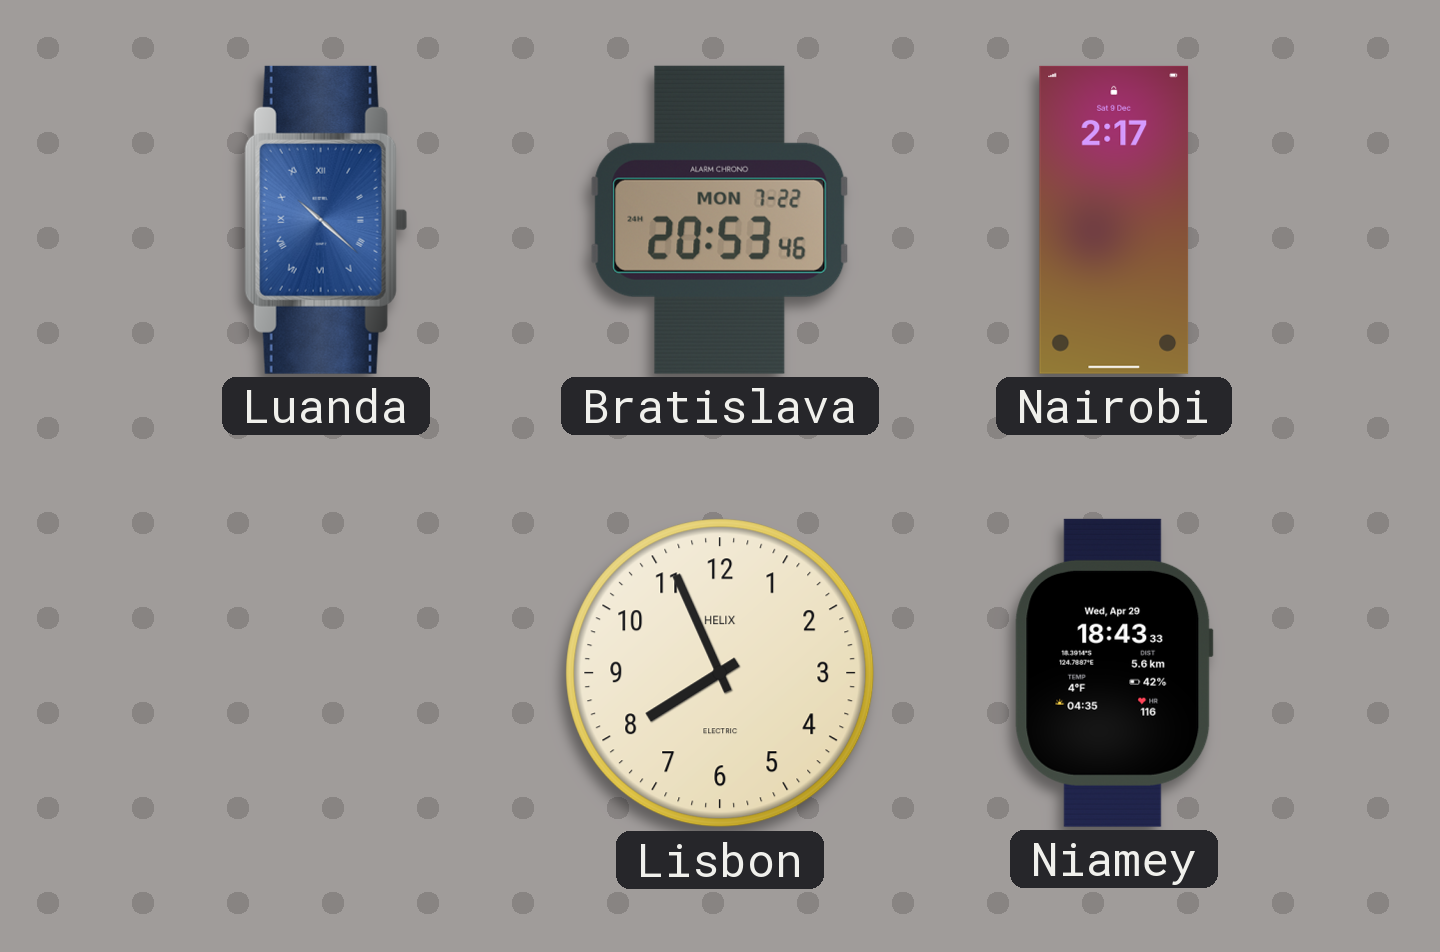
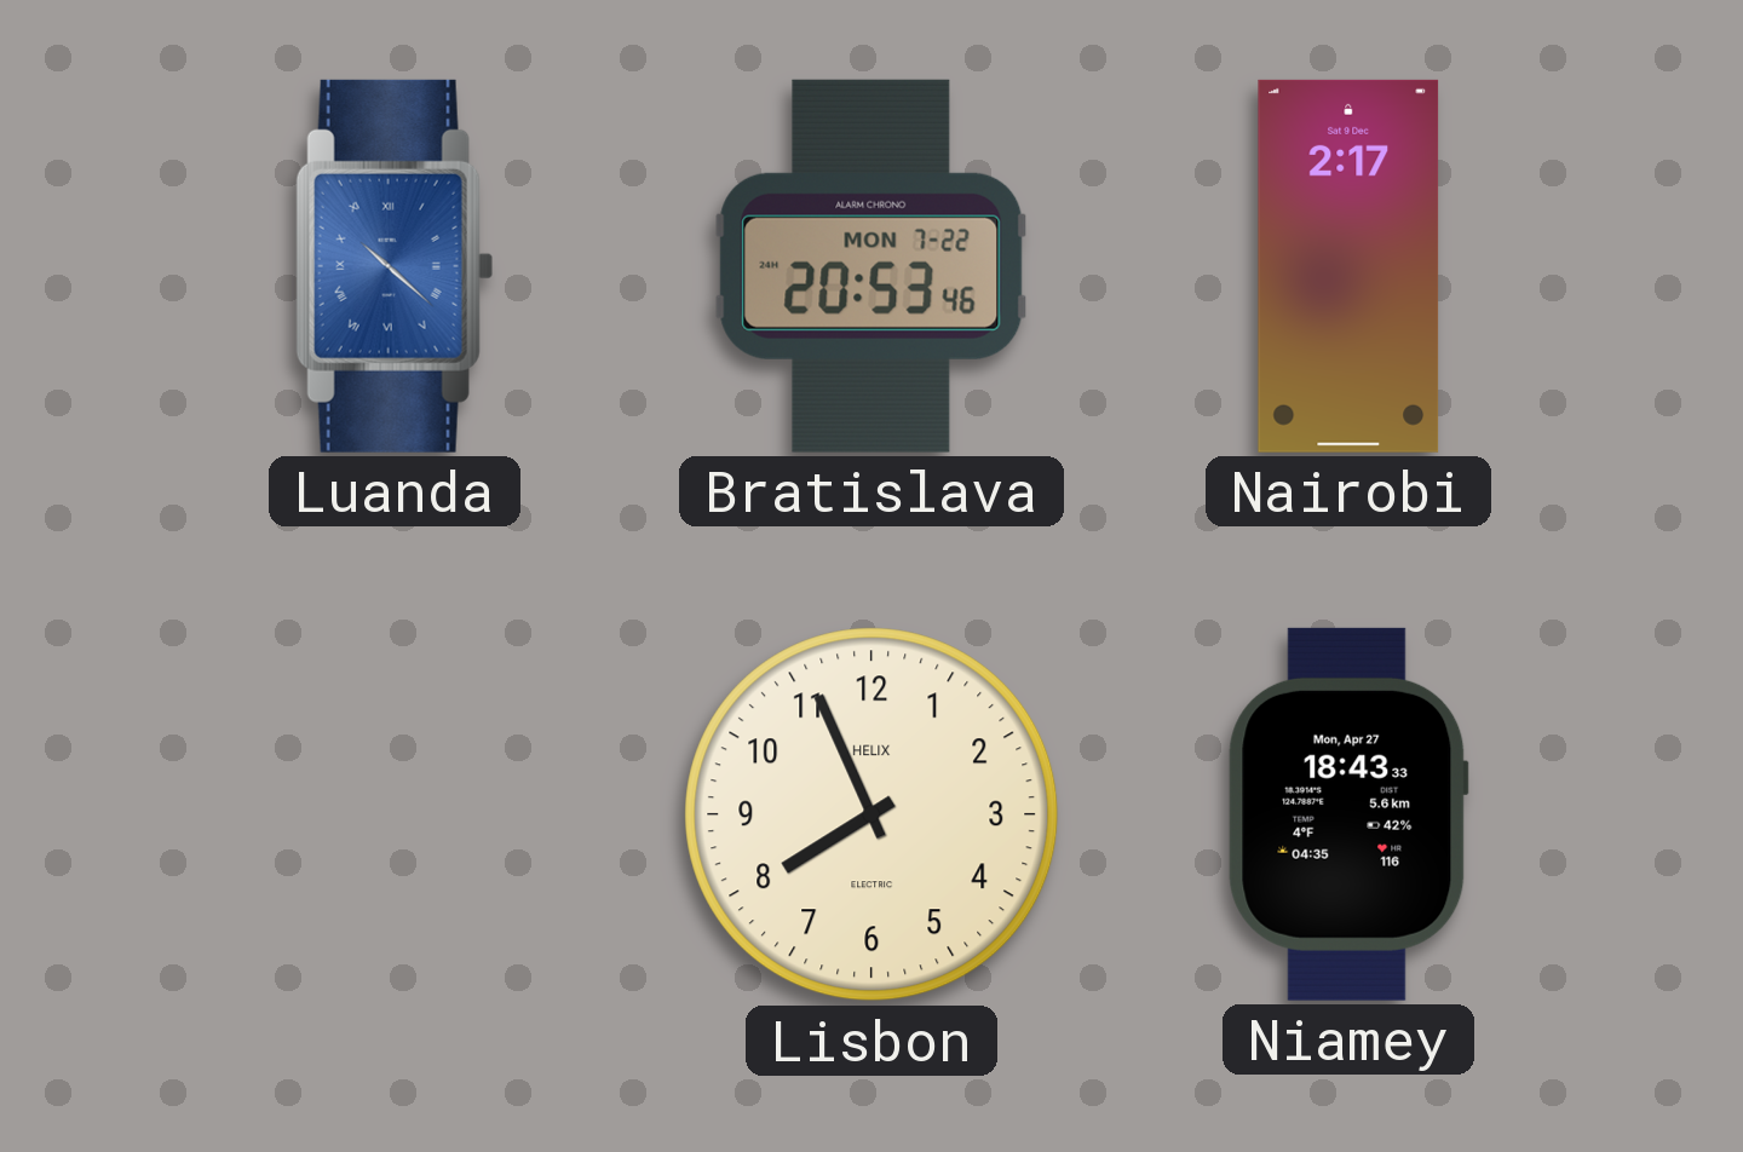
Niamey date: Wed, Apr 29 -> Mon, Apr 27
